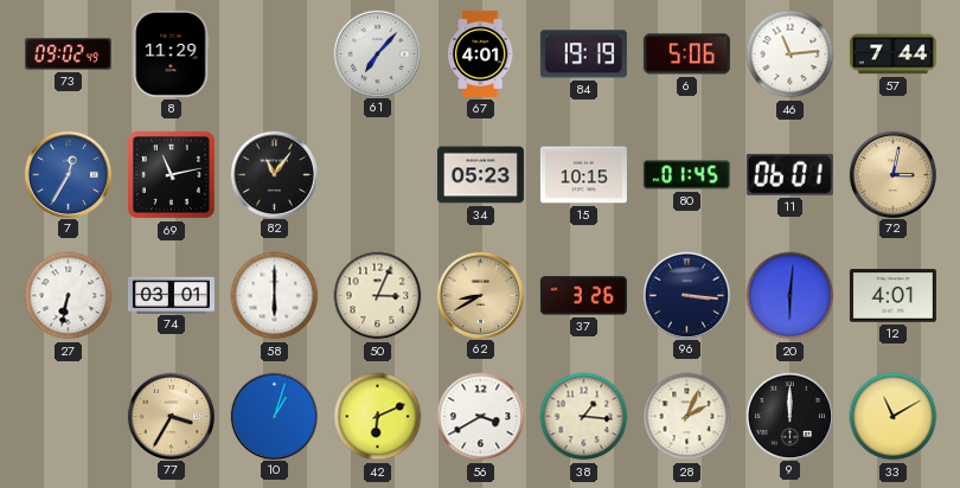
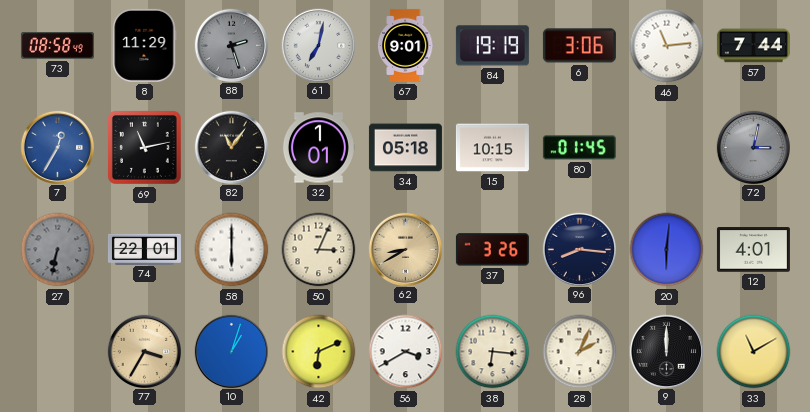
73: 09:02 -> 08:58
88: none -> 2:27
61: 7:07 -> 7:02
67: 4:01 -> 9:01
6: 5:06 -> 3:06
32: none -> 1:01
34: 05:23 -> 05:18
11: 06:01 -> none
72 dial: champagne -> grey
27 dial: white -> grey
74: 03:01 -> 22:01
96: 3:16 -> 8:16
38: 1:16 -> 6:16
